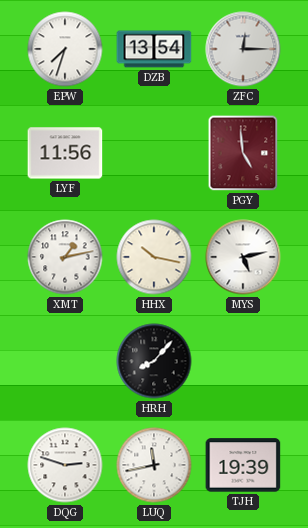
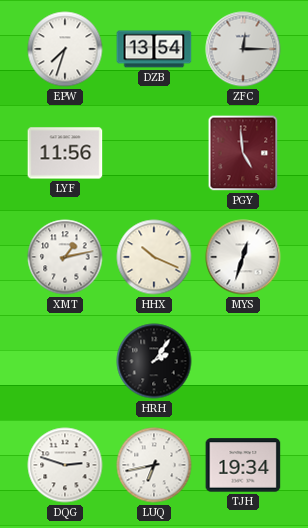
HHX: 10:17 -> 10:19
MYS: 5:13 -> 12:33
HRH: 8:07 -> 2:06
LUQ: 11:43 -> 6:43
TJH: 19:39 -> 19:34
